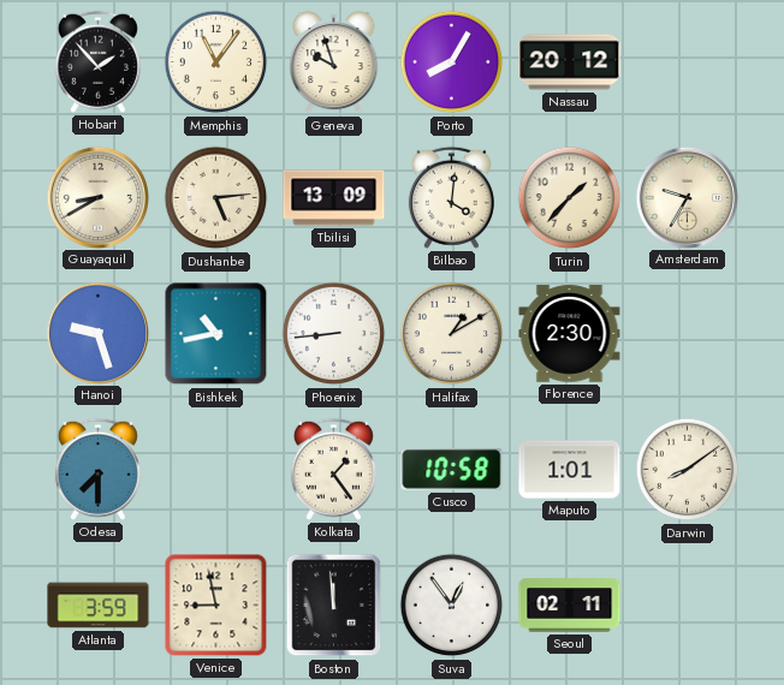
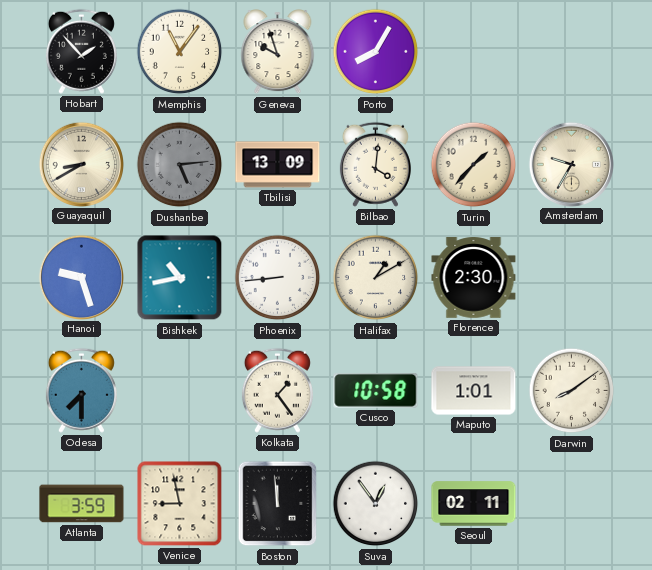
Nassau: 20:12 -> none
Dushanbe dial: cream -> grey
